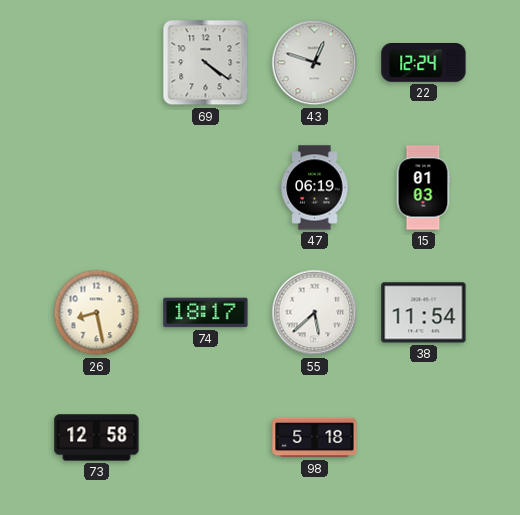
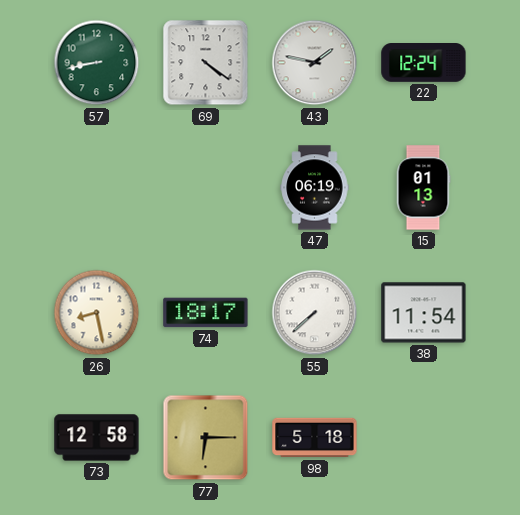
57: none -> 8:43
43: 12:48 -> 1:47
15: 01:03 -> 01:13
55: 5:38 -> 7:38
77: none -> 6:15
